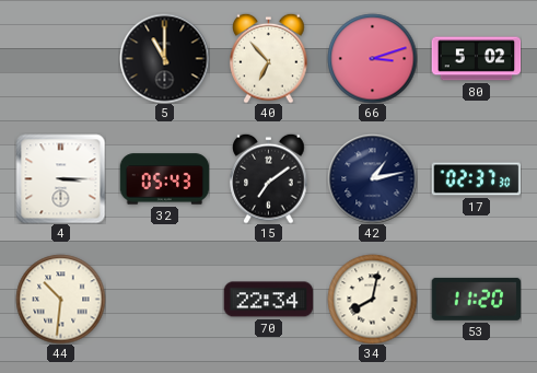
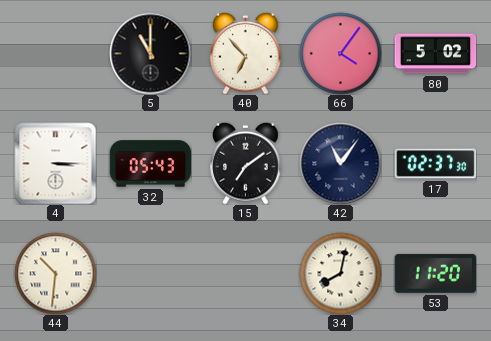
66: 3:12 -> 4:06
42: 1:13 -> 11:06
70: 22:34 -> none
